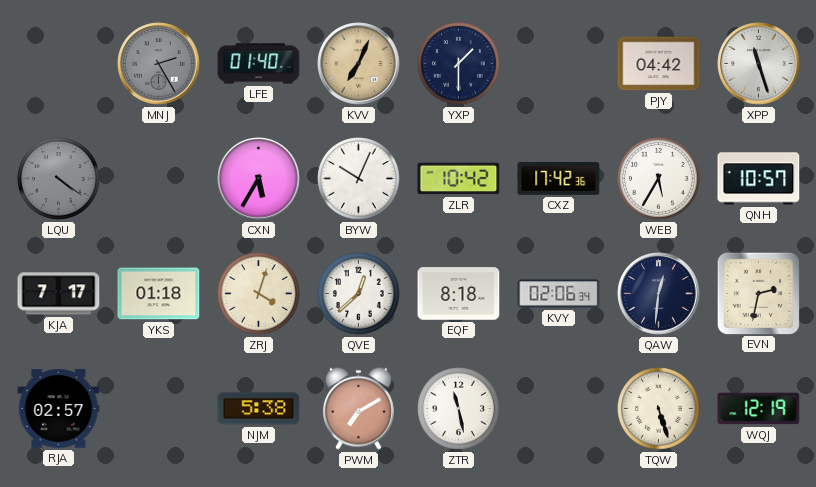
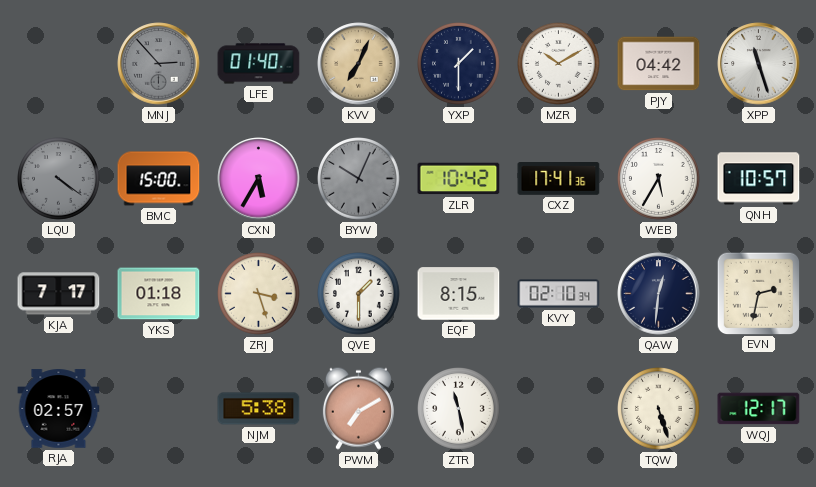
MNJ: 2:25 -> 2:53
MZR: none -> 10:10
BMC: none -> 15:00
BYW dial: white -> grey
CXZ: 17:42 -> 17:41
ZRJ: 4:03 -> 3:27
QVE: 12:38 -> 1:30
EQF: 8:18 -> 8:15
KVY: 02:06 -> 02:10
WQJ: 12:19 -> 12:17
